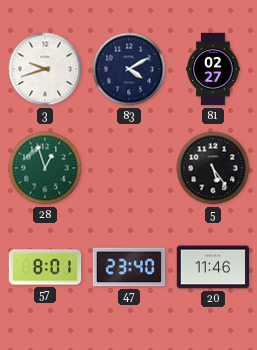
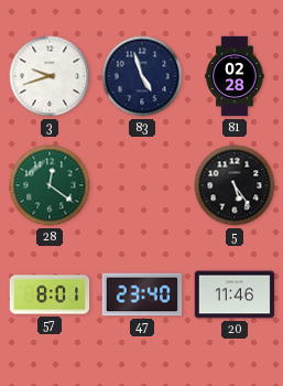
83: 4:10 -> 4:57
81: 02:27 -> 02:28
28: 12:57 -> 12:21
